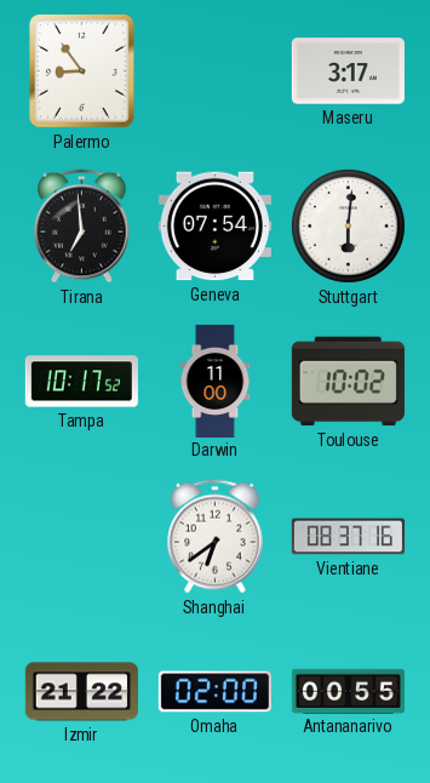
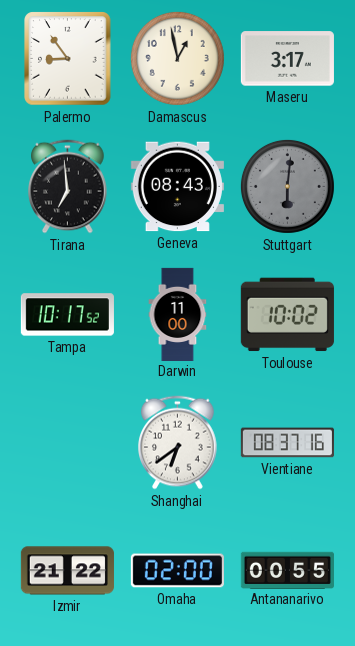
Damascus: none -> 12:58
Geneva: 07:54 -> 08:43
Stuttgart dial: white -> grey
